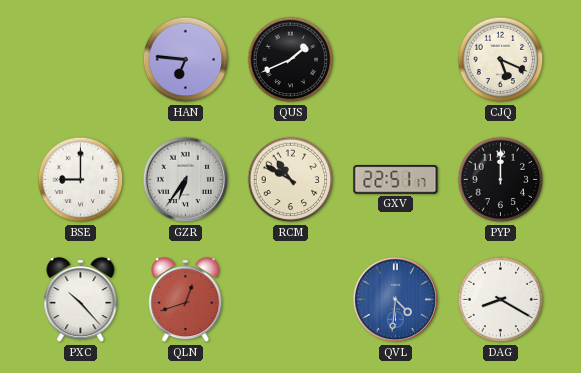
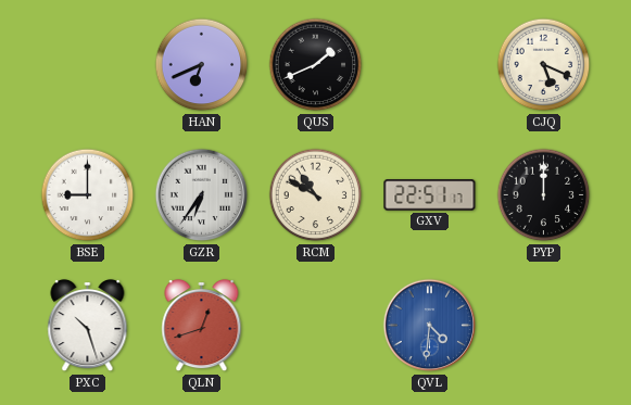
HAN: 6:46 -> 6:41
PXC: 10:23 -> 10:27
DAG: 8:20 -> none
